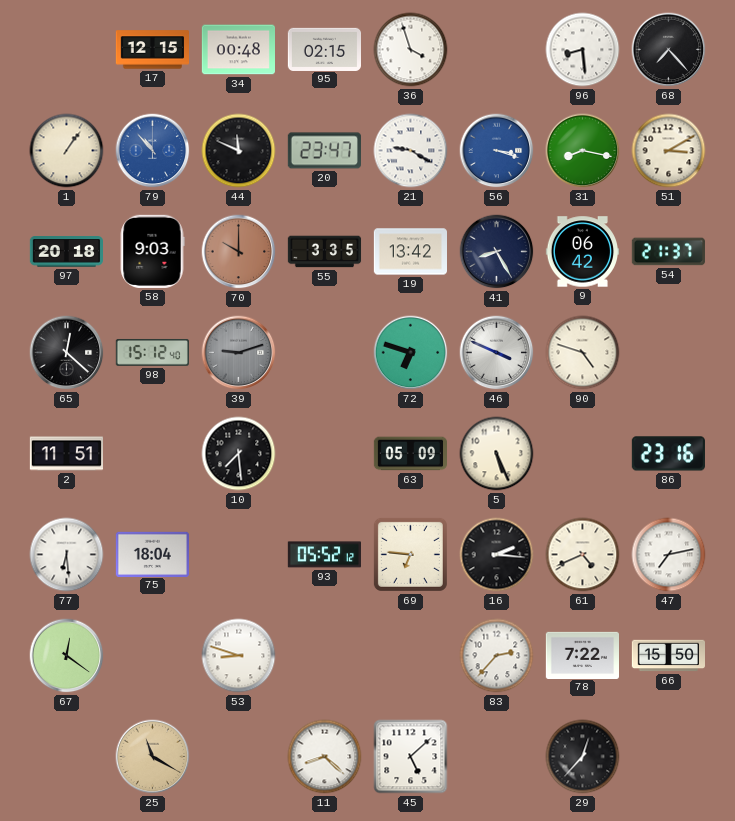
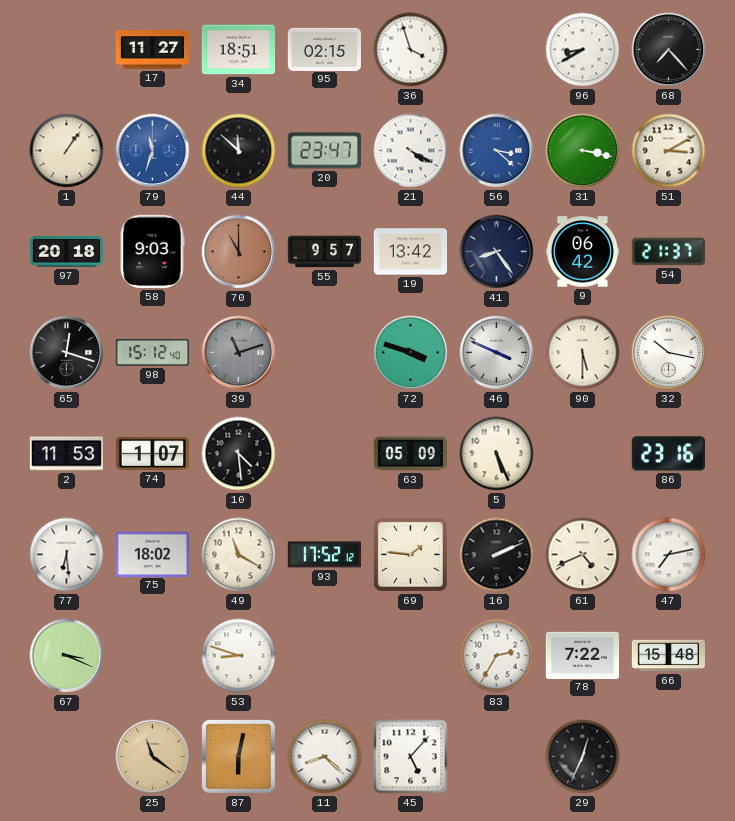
17: 12:15 -> 11:27
34: 00:48 -> 18:51
96: 8:29 -> 8:40
79: 10:53 -> 11:33
44: 11:49 -> 11:52
21: 9:20 -> 4:20
56: 3:18 -> 3:22
31: 8:17 -> 3:17
70: 10:00 -> 11:00
55: 3:35 -> 9:57
41: 8:25 -> 8:24
65: 12:22 -> 12:18
39: 9:12 -> 11:12
72: 6:48 -> 3:48
90: 4:48 -> 5:30
32: none -> 10:17
2: 11:51 -> 11:53
74: none -> 1:07
10: 7:29 -> 4:29
75: 18:04 -> 18:02
49: none -> 11:20
93: 05:52 -> 17:52
69: 6:46 -> 1:46
16: 2:16 -> 2:11
67: 12:21 -> 3:19
83: 2:37 -> 2:35
66: 15:50 -> 15:48
25: 11:20 -> 11:21
87: none -> 6:02
45: 5:08 -> 5:07
29: 12:37 -> 12:34
